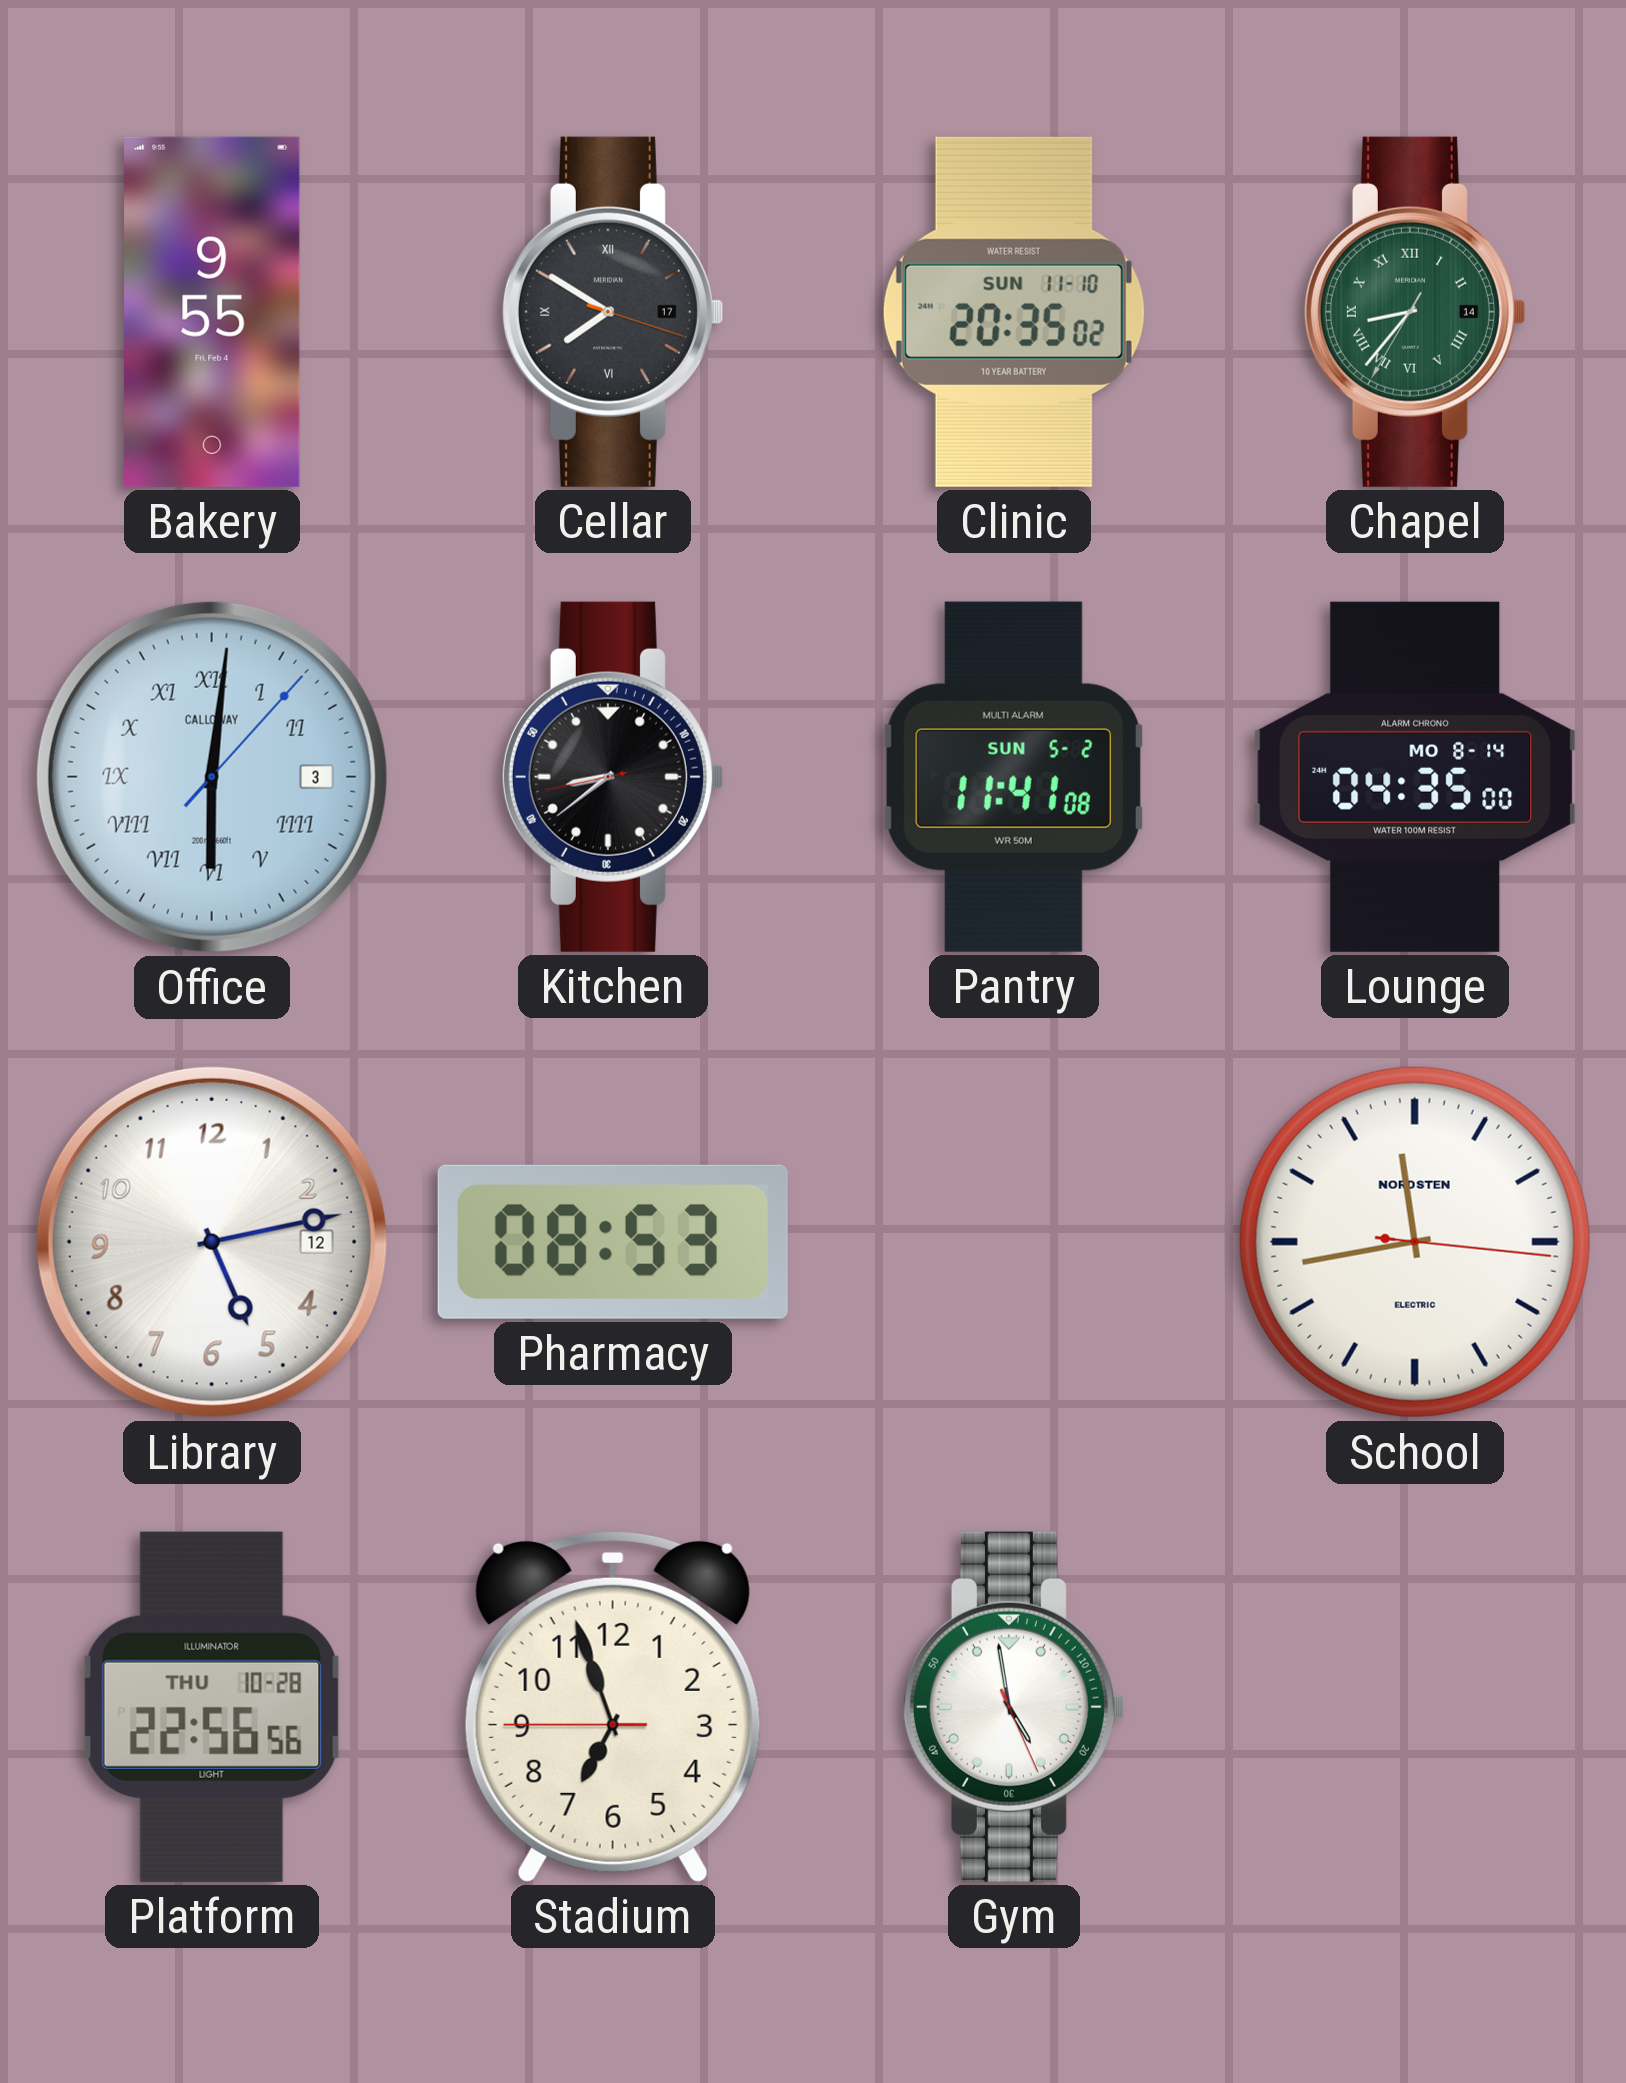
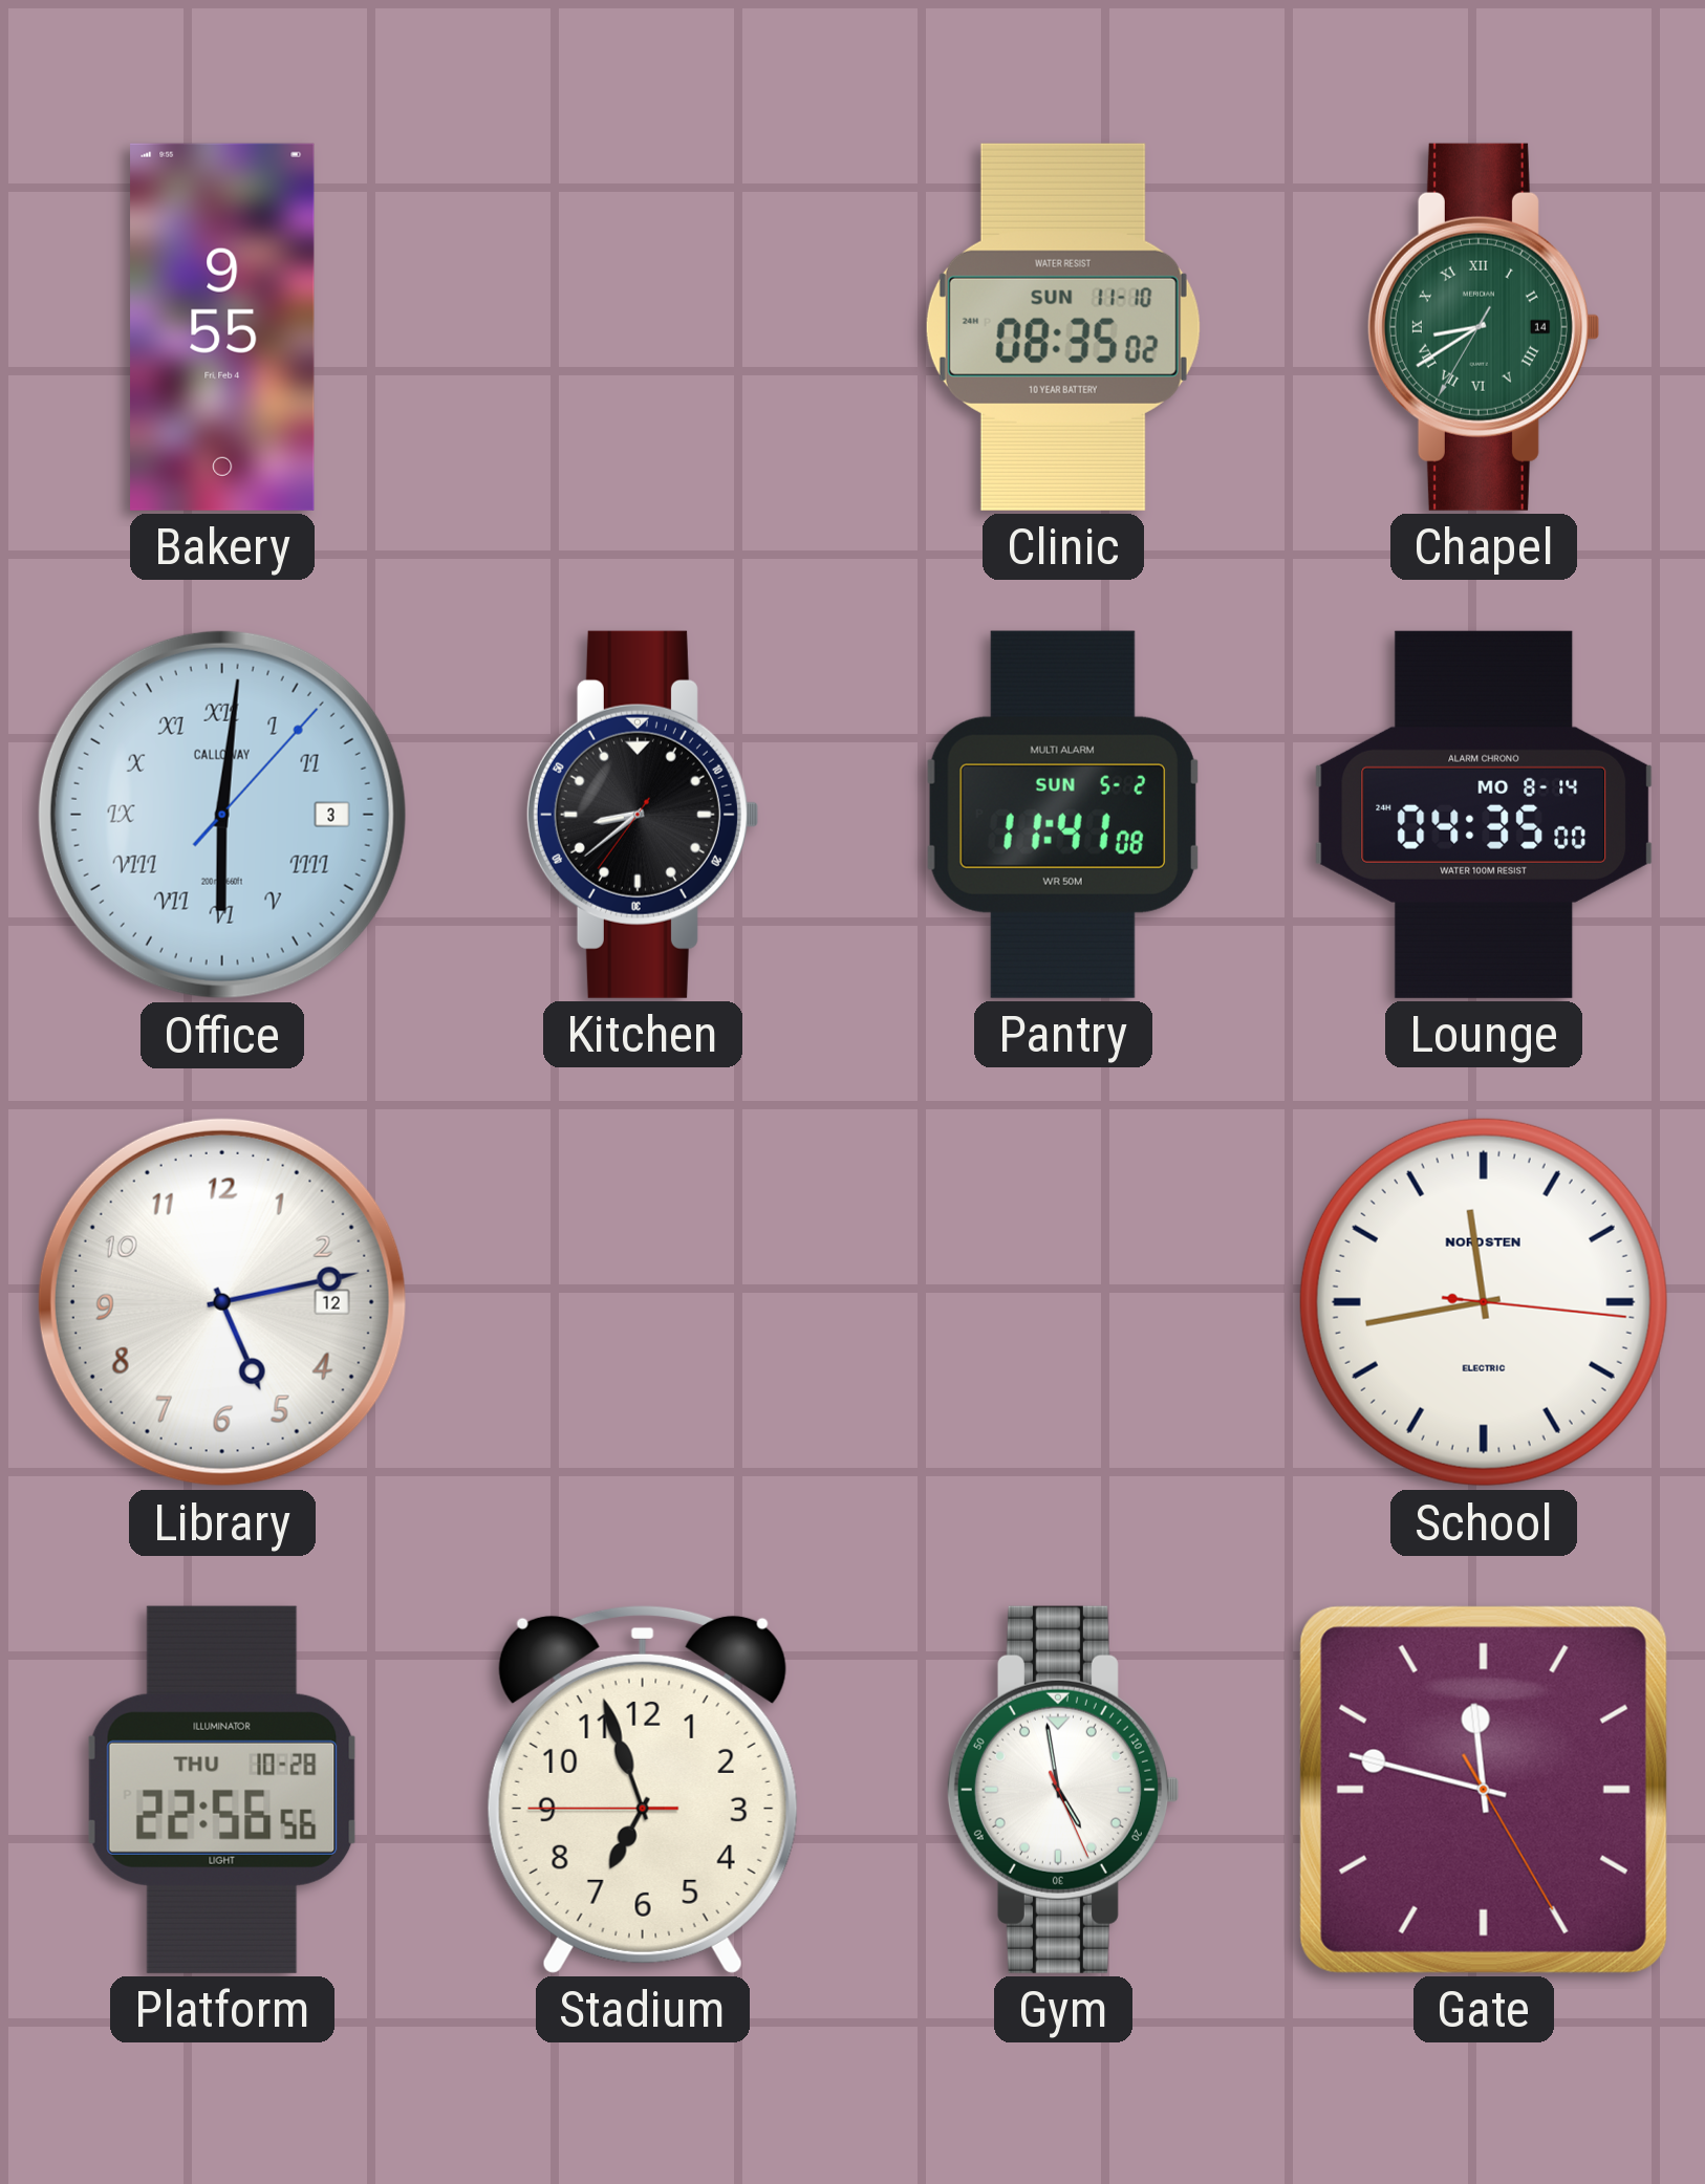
Cellar: 7:50 -> none
Clinic: 20:35 -> 08:35
Chapel: 8:36 -> 8:39
Kitchen: 8:38:43 -> 8:38:36
Pharmacy: 08:53 -> none
Gate: none -> 11:47
